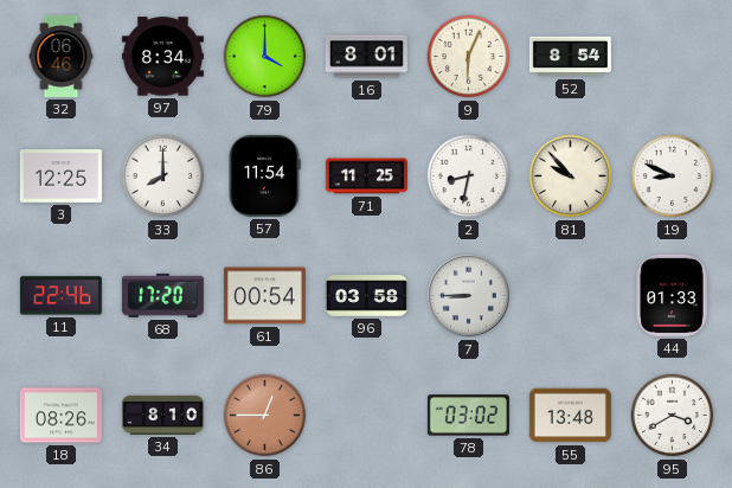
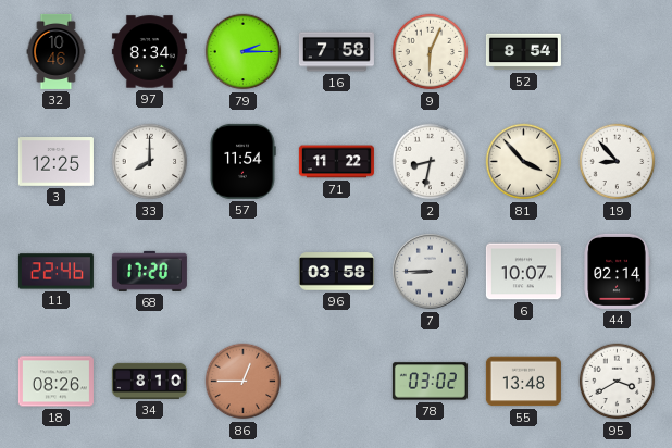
32: 06:46 -> 10:46
79: 4:00 -> 2:15
16: 8:01 -> 7:58
71: 11:25 -> 11:22
81: 9:53 -> 3:53
19: 8:49 -> 8:53
61: 00:54 -> none
6: none -> 10:07
44: 01:33 -> 02:14
